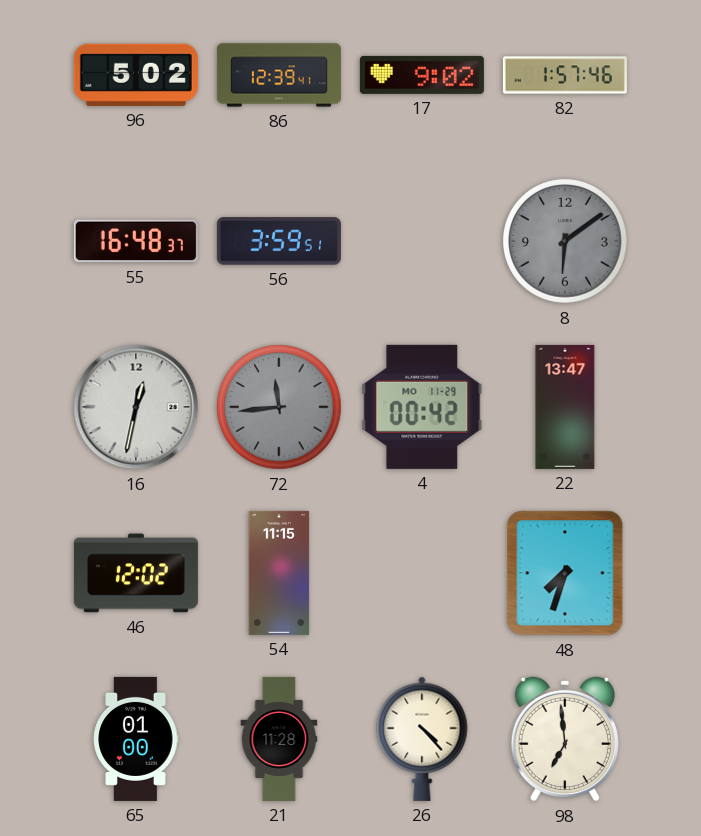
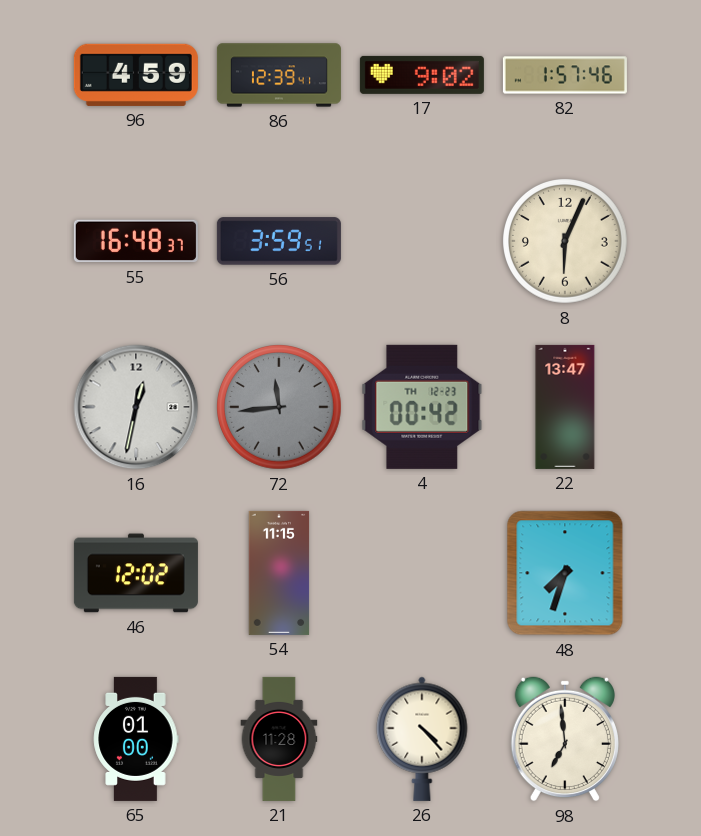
96: 5:02 -> 4:59
8: 6:09 -> 6:04
8 dial: grey -> cream
4 date: MO 11-29 -> TH 12-23
